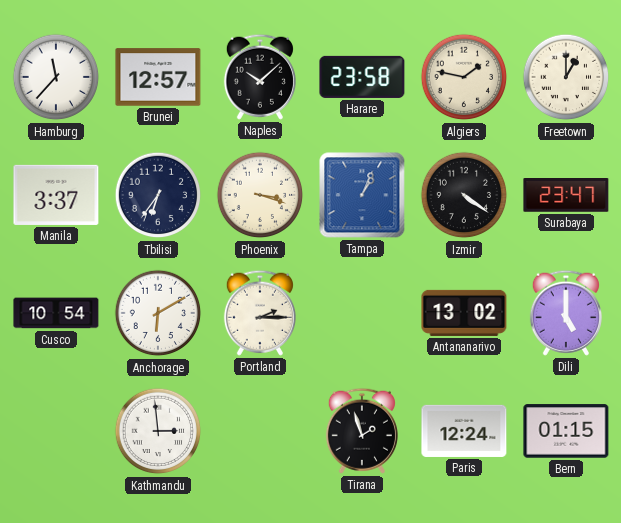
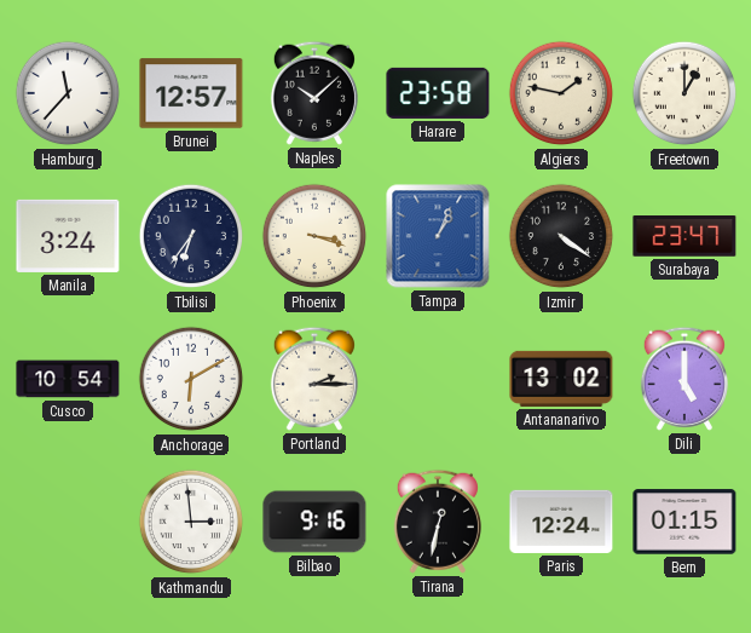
Manila: 3:37 -> 3:24
Bilbao: none -> 9:16
Tirana: 1:57 -> 12:32
